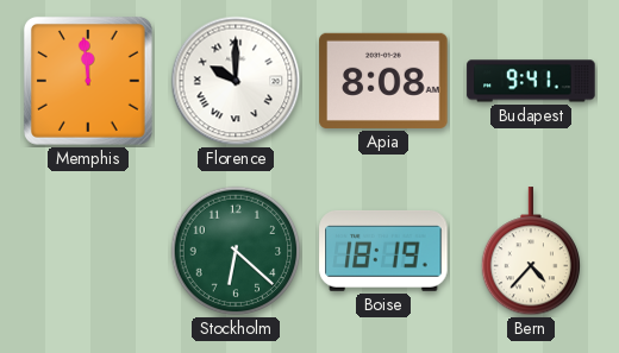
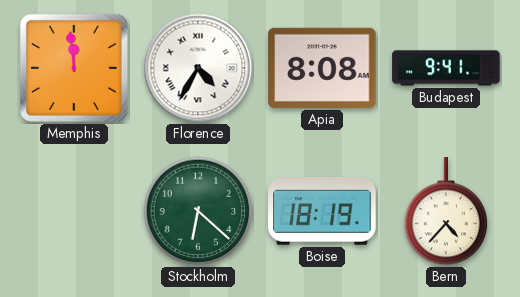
Florence: 10:00 -> 4:35
